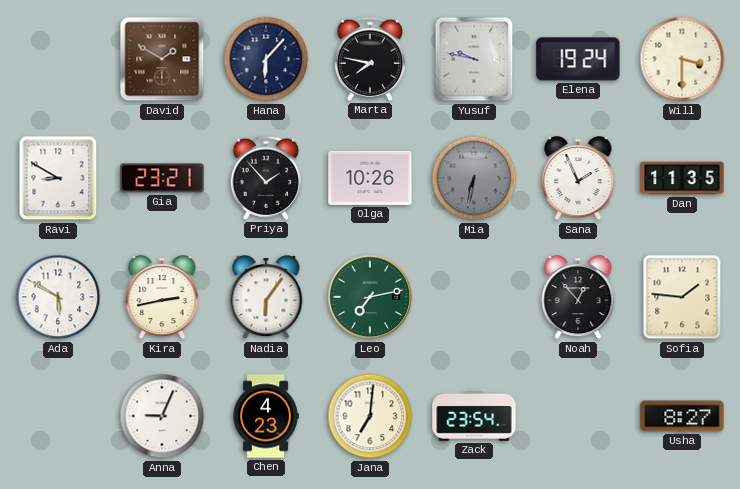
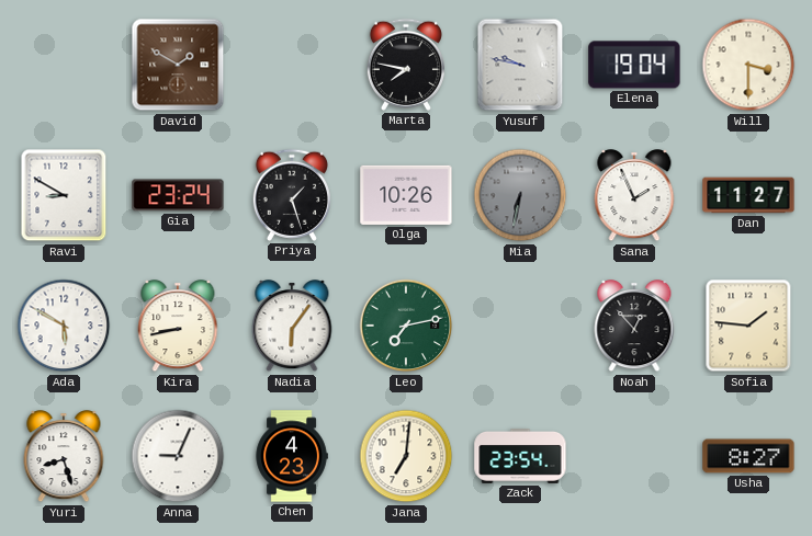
Hana: 6:07 -> none
Elena: 19:24 -> 19:04
Gia: 23:21 -> 23:24
Priya: 1:53 -> 1:27
Dan: 11:35 -> 11:27
Kira: 2:43 -> 8:43
Yuri: none -> 8:27
